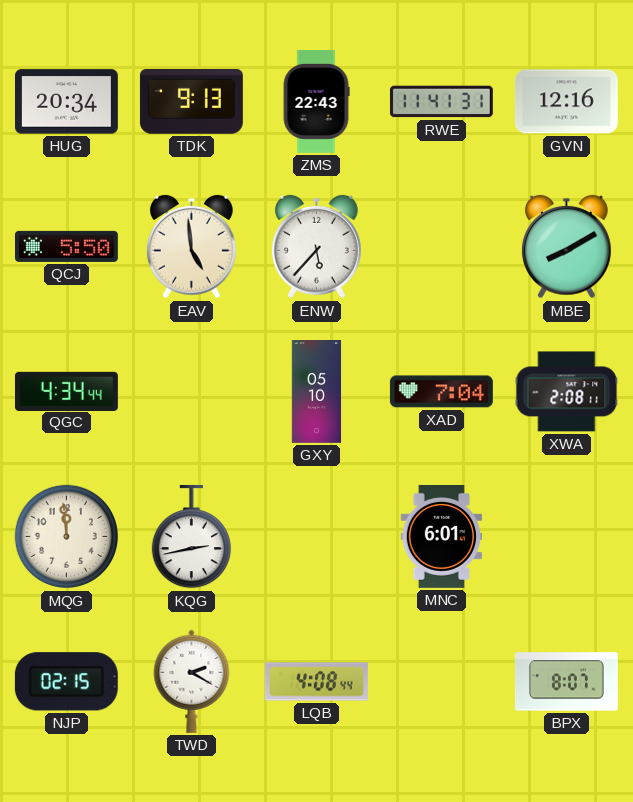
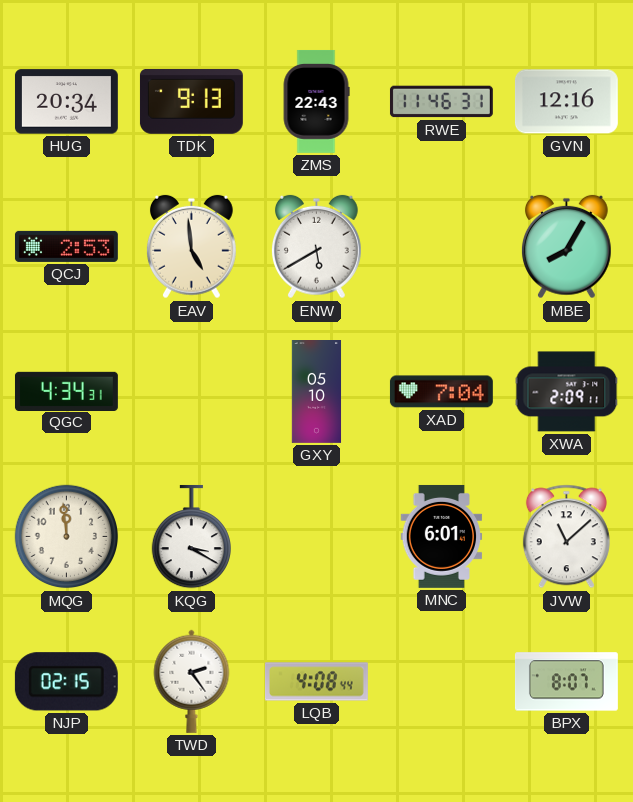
RWE: 11:41 -> 11:46
QCJ: 5:50 -> 2:53
ENW: 5:37 -> 5:40
MBE: 8:10 -> 8:05
QGC: 4:34:44 -> 4:34:31
XWA: 2:08 -> 2:09
KQG: 2:43 -> 3:20
JVW: none -> 11:08
TWD: 2:20 -> 2:24
